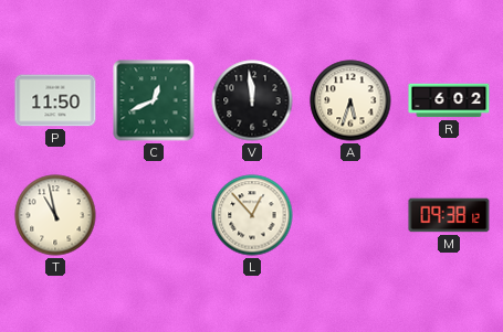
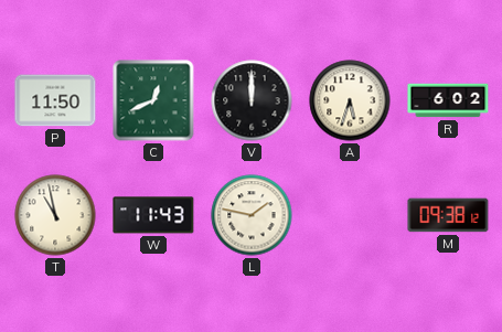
V: 11:59 -> 12:00
W: none -> 11:43
L: 12:53 -> 1:47
